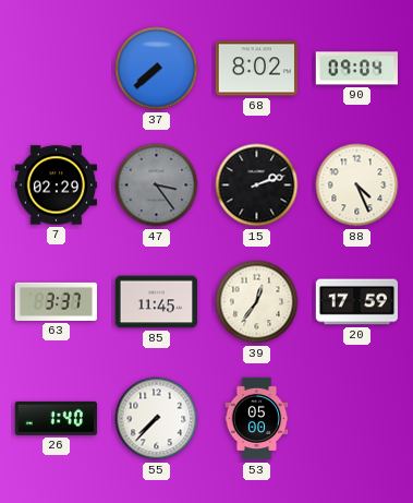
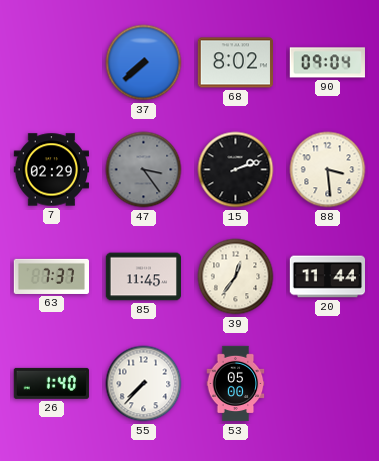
88: 4:26 -> 3:29
63: 3:37 -> 7:37
20: 17:59 -> 11:44
